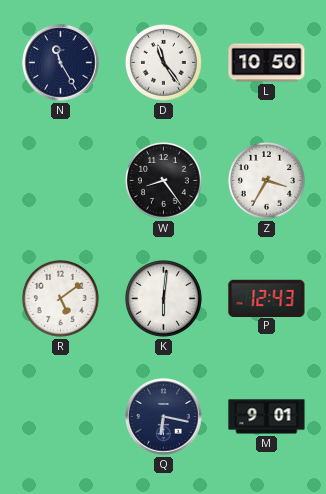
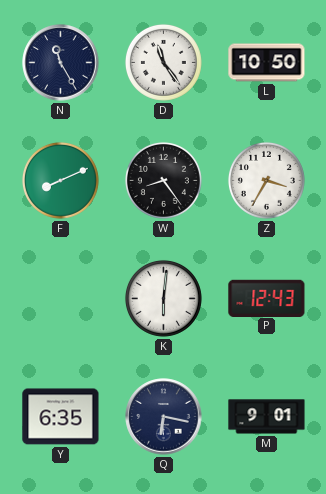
F: none -> 8:11
R: 5:09 -> none
Y: none -> 6:35
